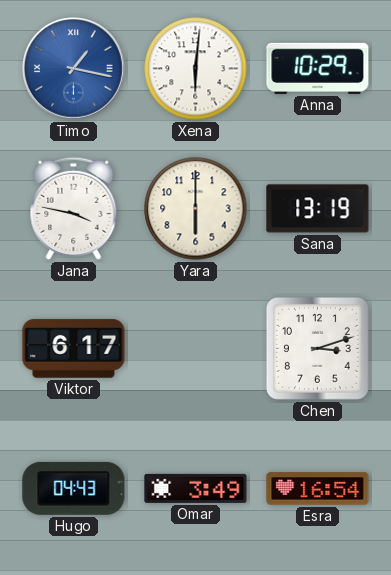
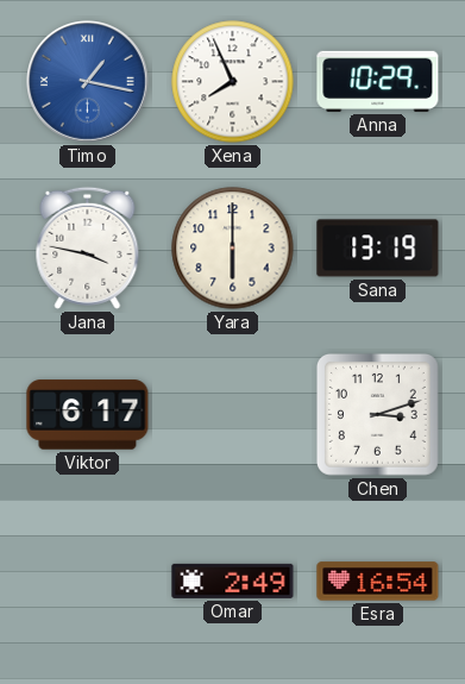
Xena: 6:01 -> 7:56
Hugo: 04:43 -> none
Omar: 3:49 -> 2:49
